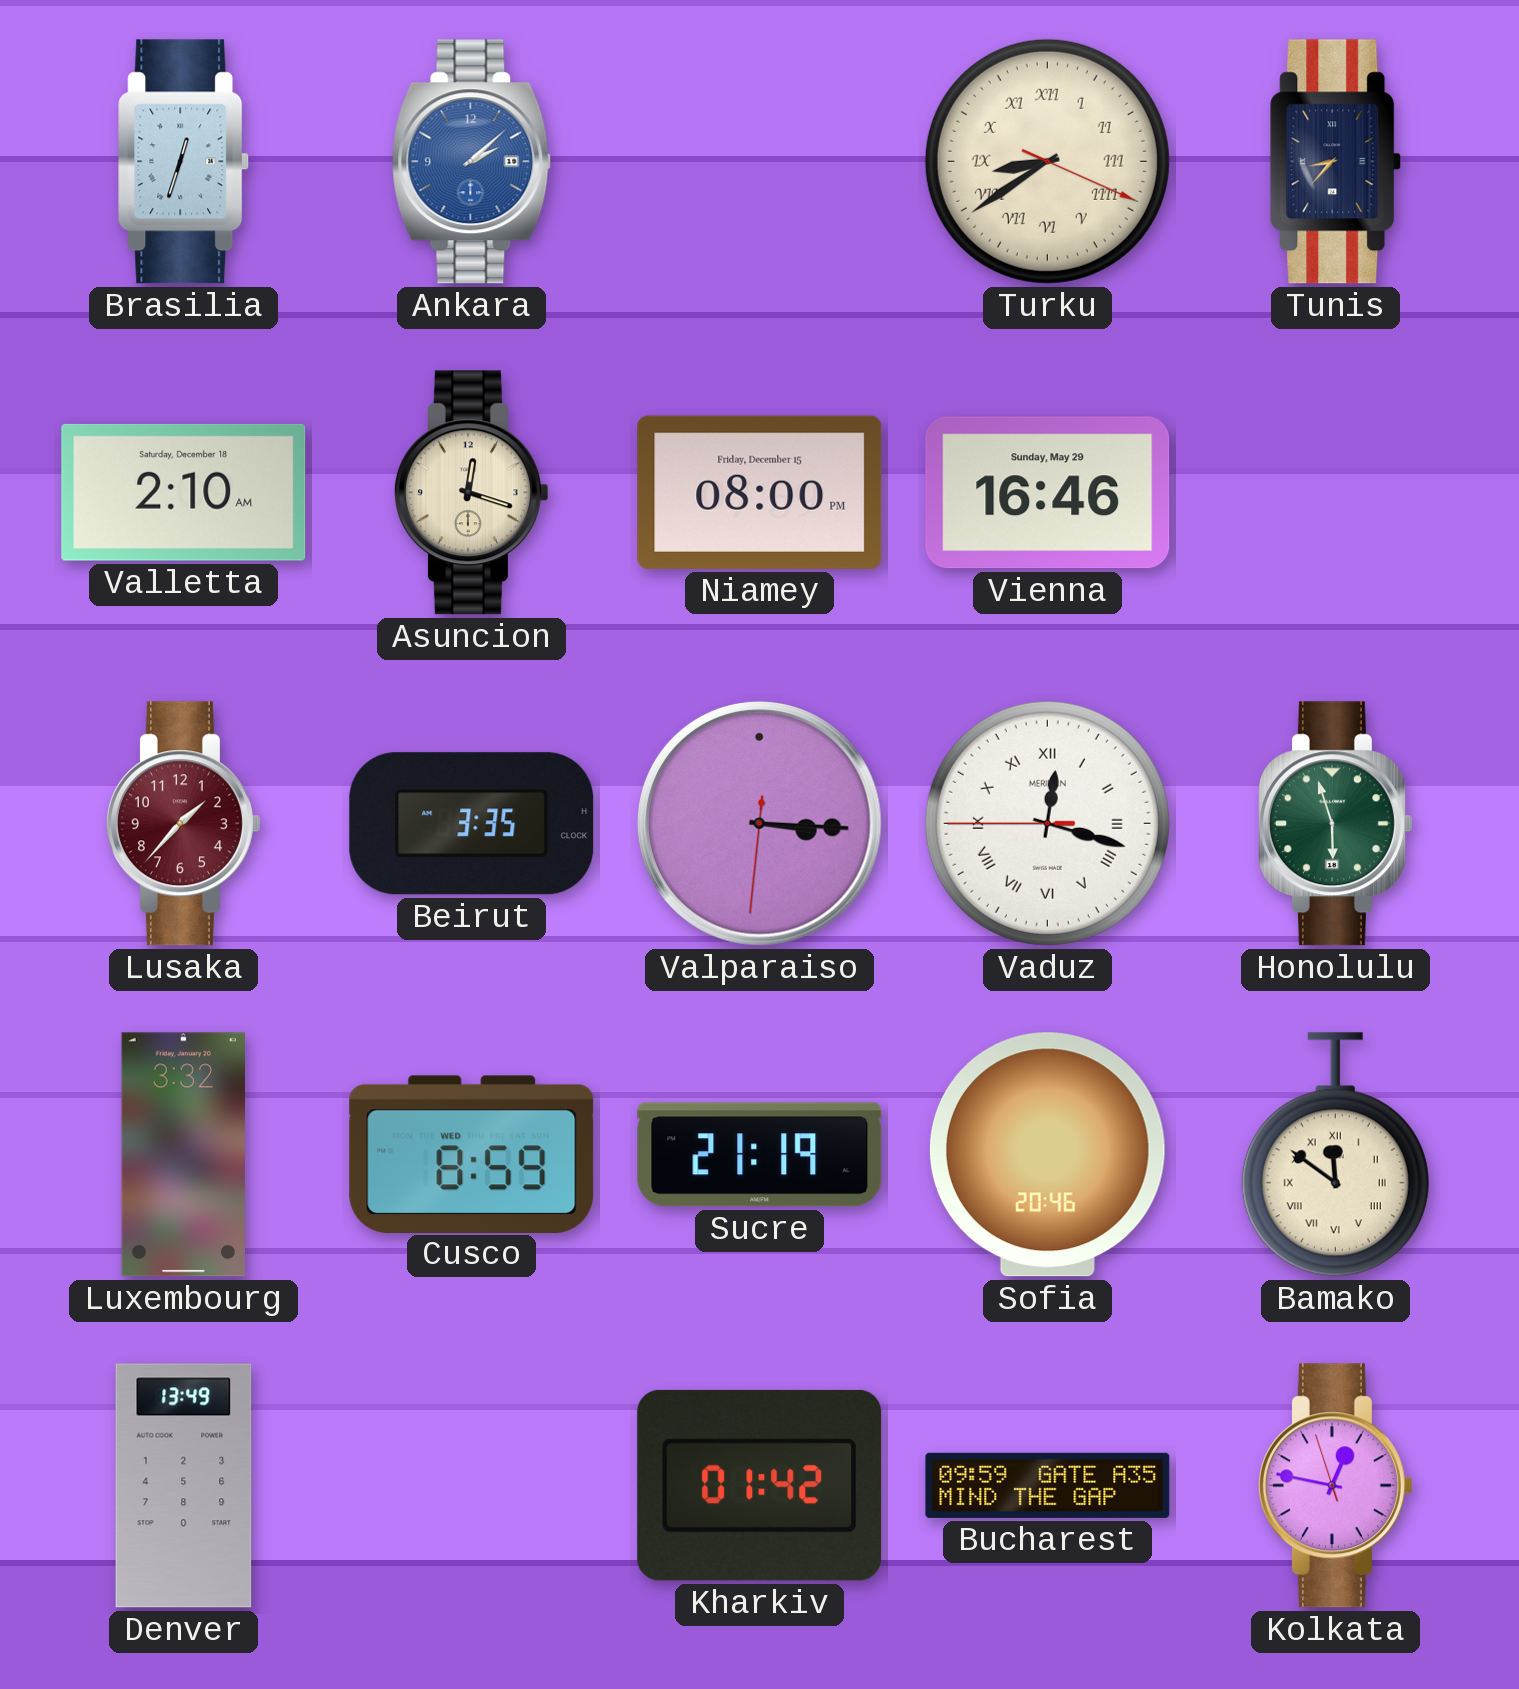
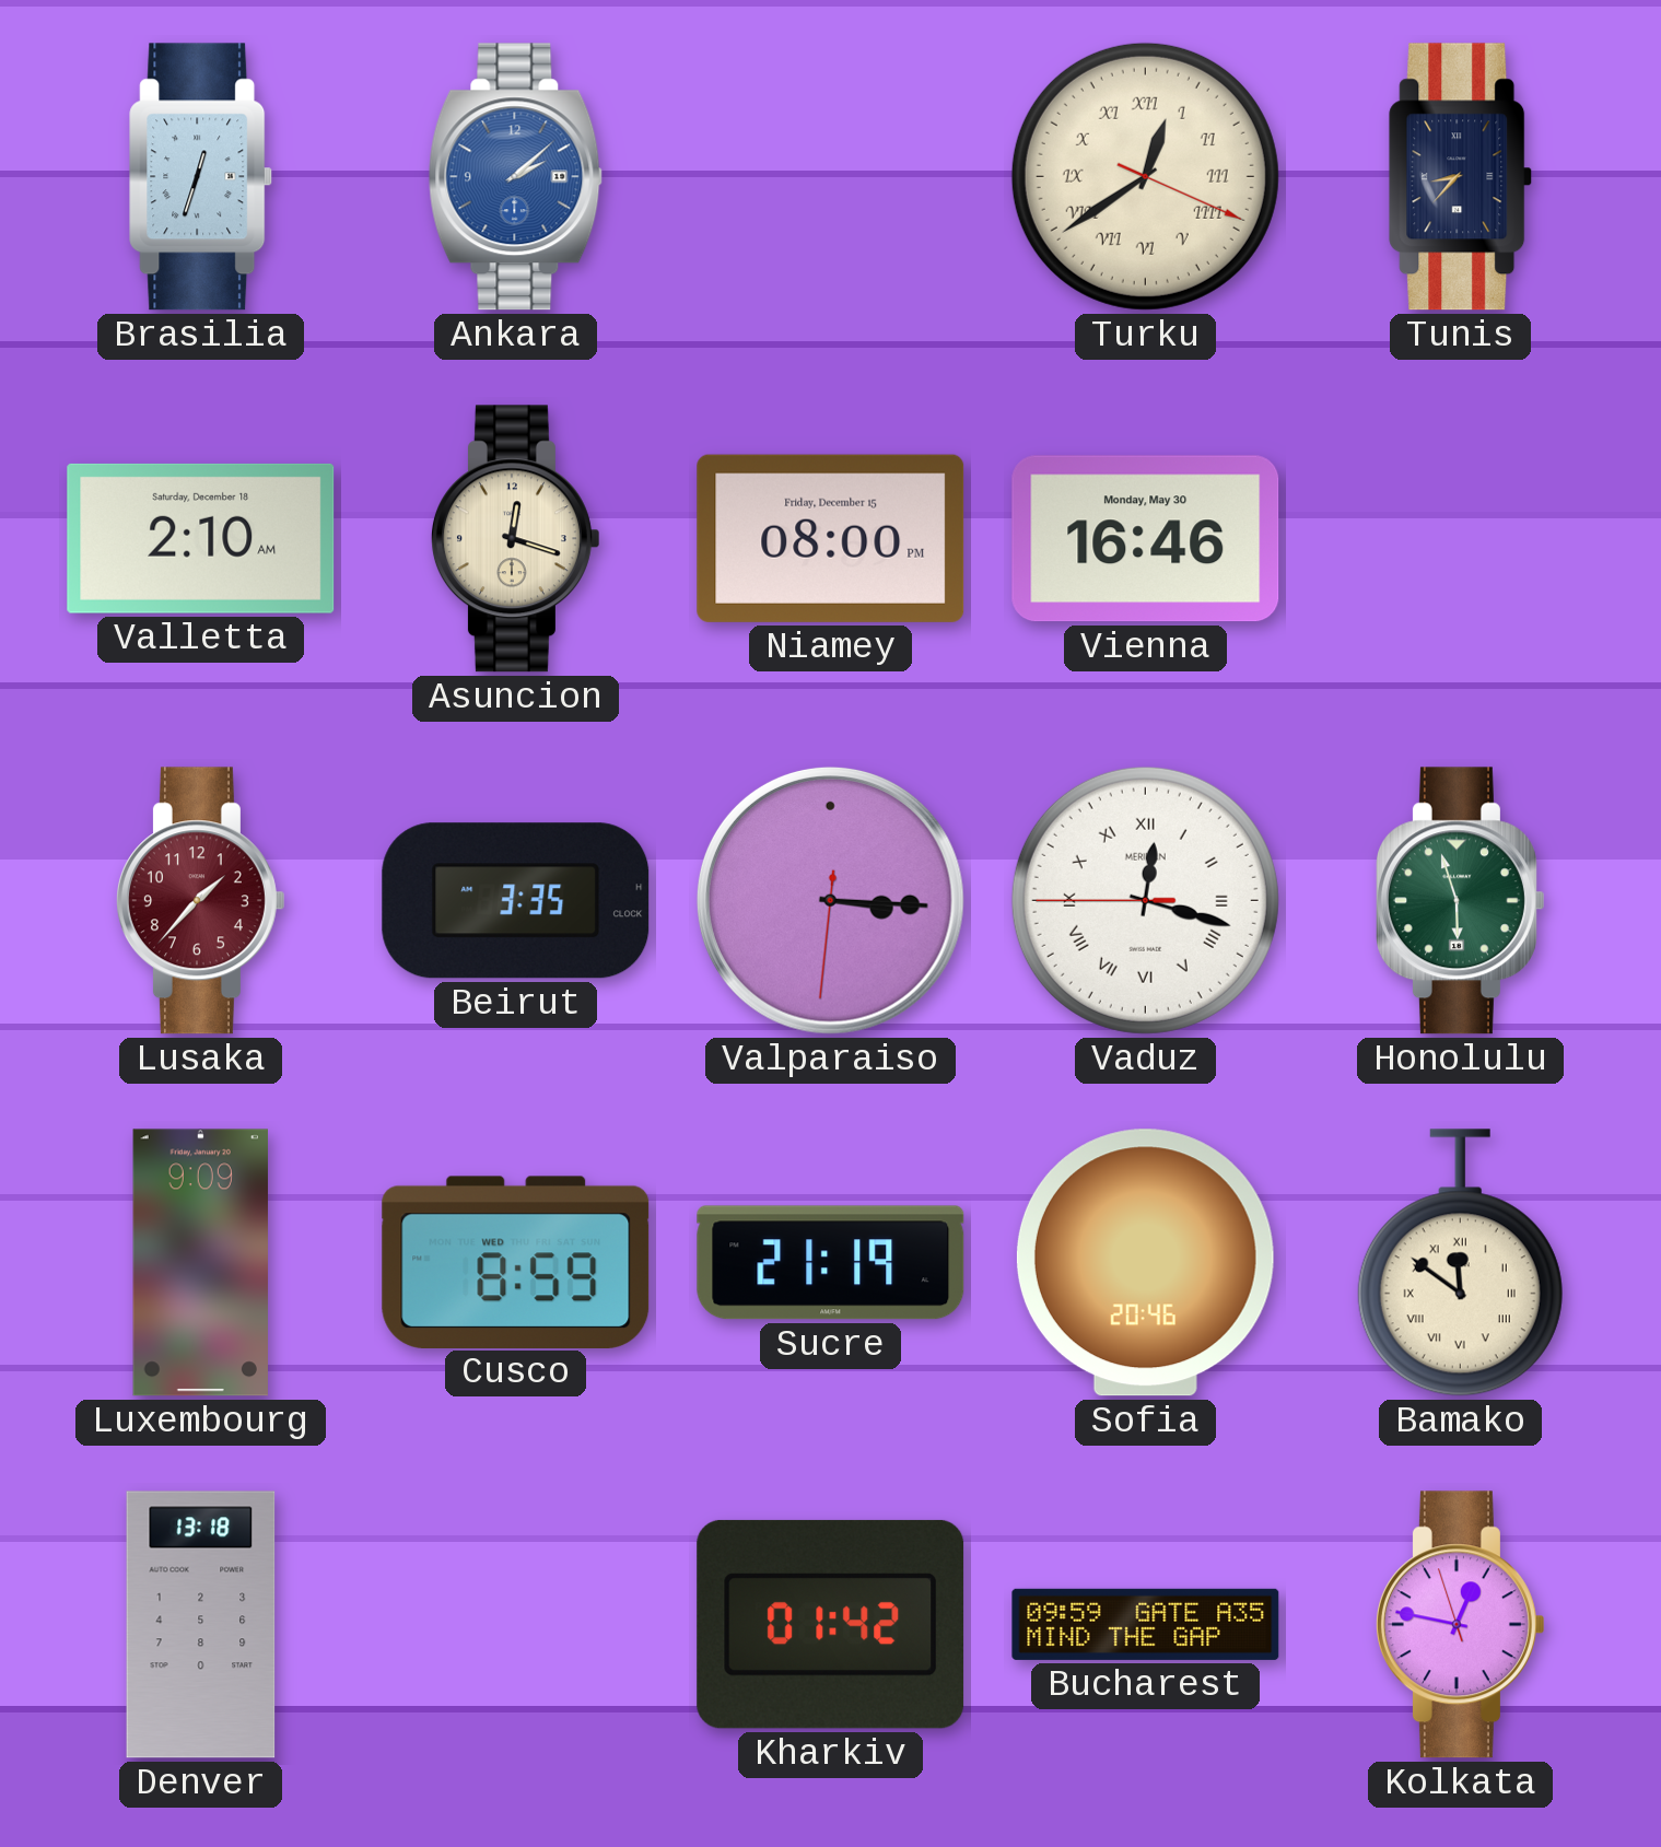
Turku: 8:39 -> 12:39
Vienna date: Sunday, May 29 -> Monday, May 30
Luxembourg: 3:32 -> 9:09
Denver: 13:49 -> 13:18
